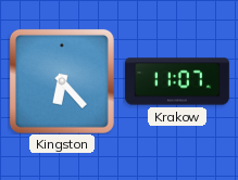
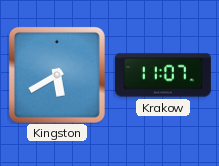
Kingston: 6:23 -> 5:40
